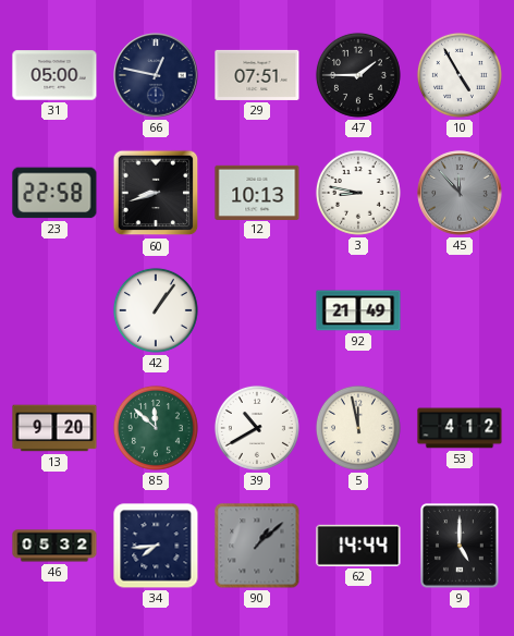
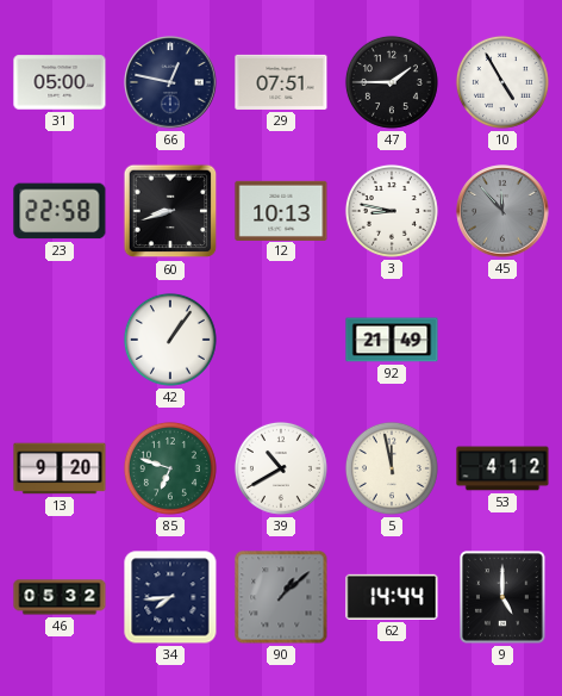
85: 11:52 -> 6:48
